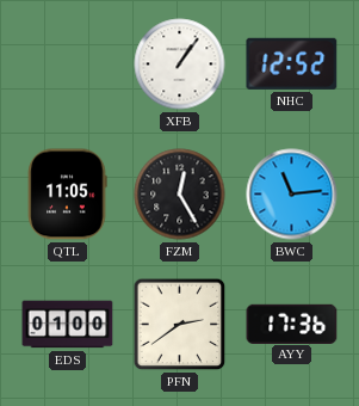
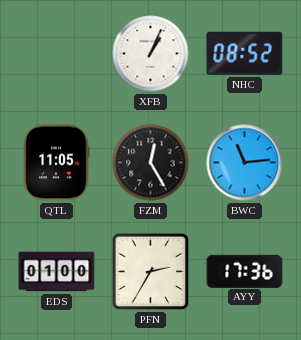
XFB: 1:06 -> 1:04
NHC: 12:52 -> 08:52
PFN: 2:39 -> 2:35
